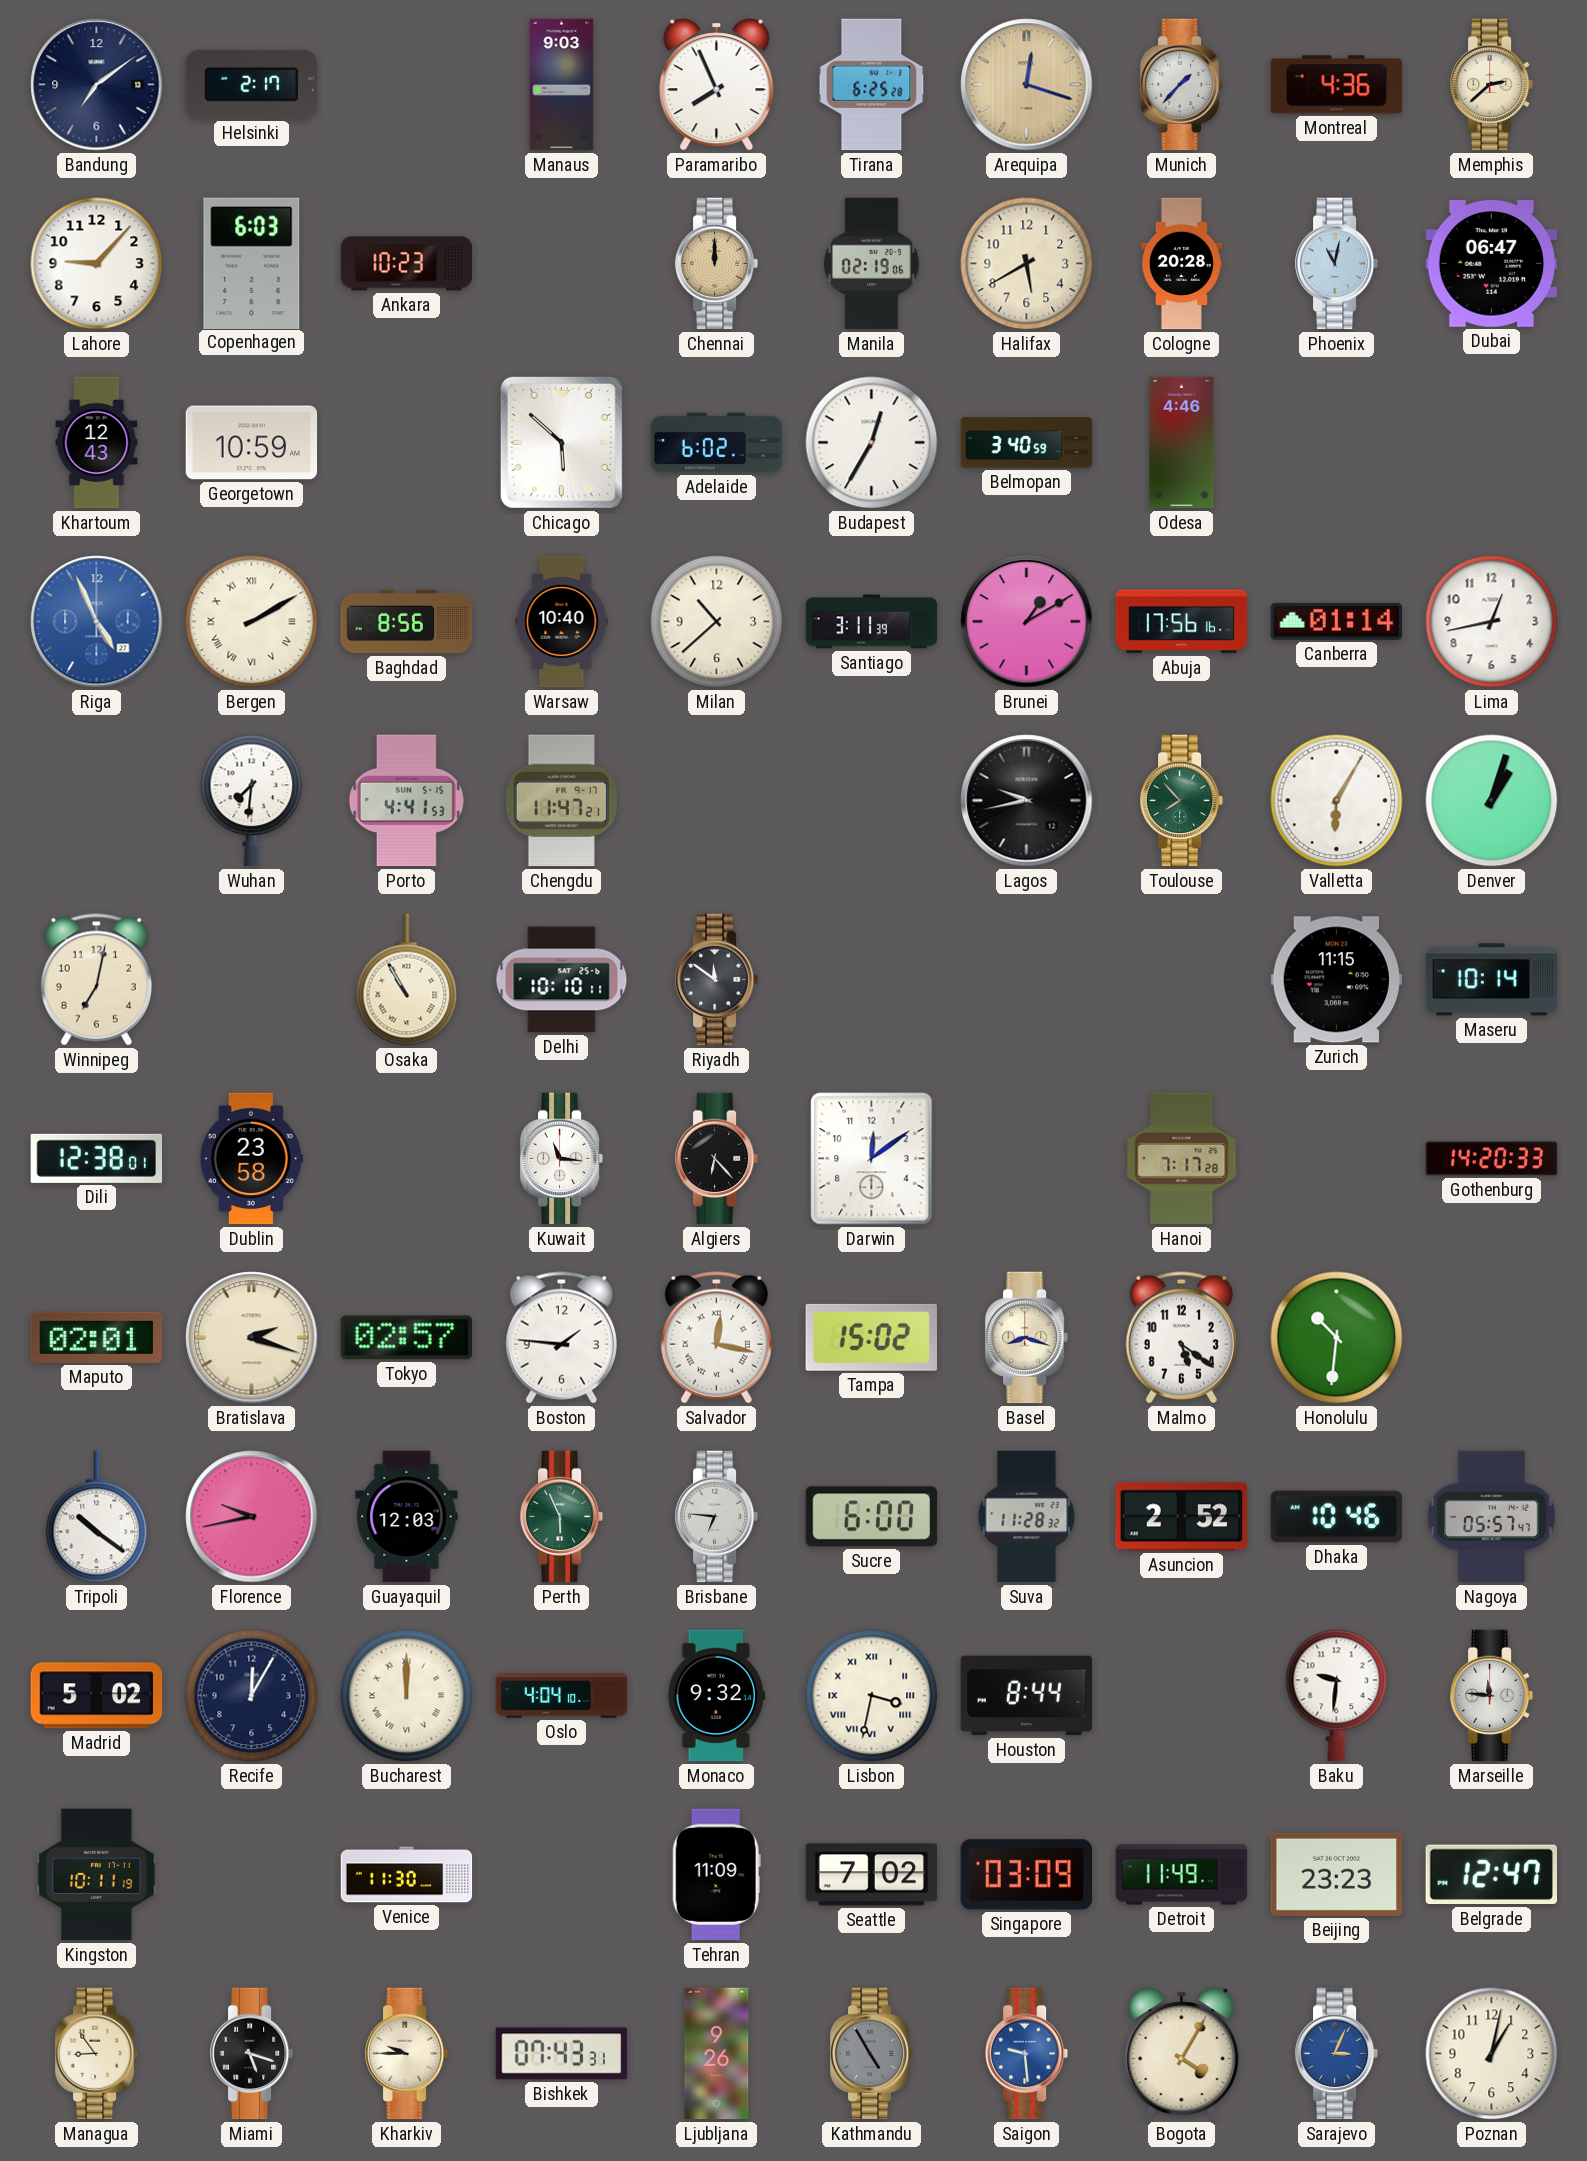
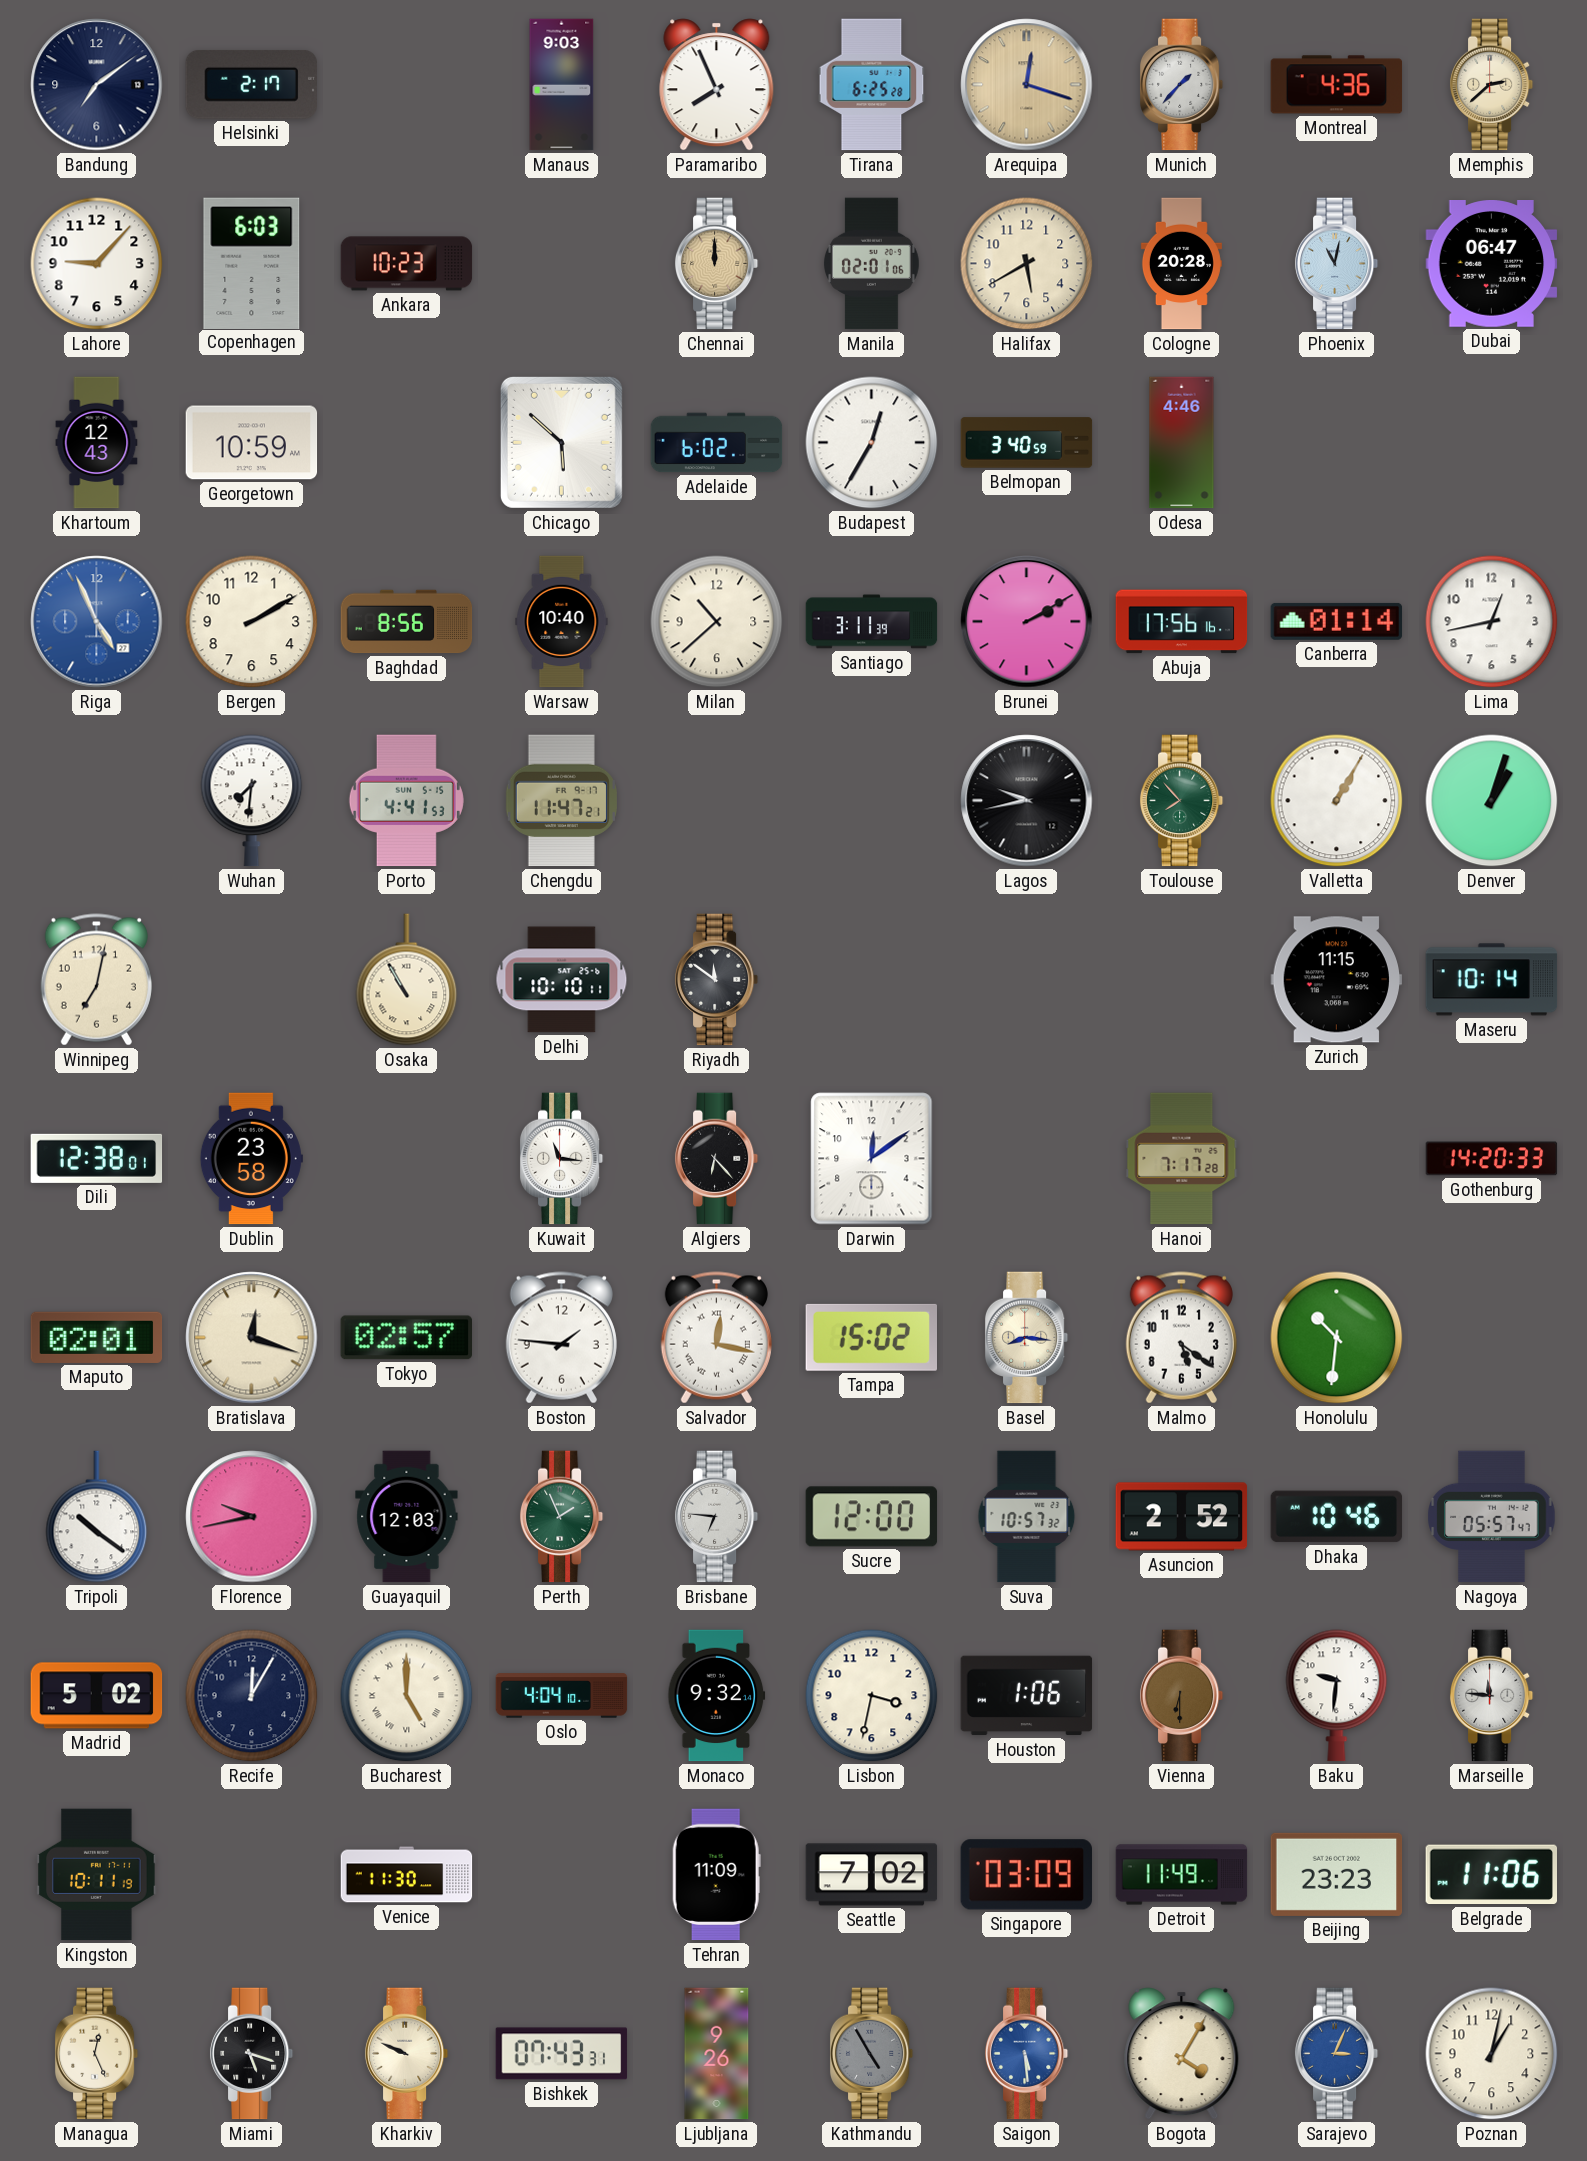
Manila: 02:19 -> 02:01
Bergen numerals: Roman -> Arabic
Brunei: 1:10 -> 2:10
Valletta: 6:05 -> 1:05
Bratislava: 2:18 -> 12:18
Basel: 8:18 -> 8:16
Perth: 5:56 -> 1:56
Sucre: 6:00 -> 12:00
Suva: 11:28 -> 10:57
Bucharest: 12:00 -> 5:00
Lisbon numerals: Roman -> Arabic
Houston: 8:44 -> 1:06
Vienna: none -> 6:30
Belgrade: 12:47 -> 11:06
Managua: 8:54 -> 12:26
Kharkiv: 9:45 -> 9:49
Saigon: 9:29 -> 5:29
